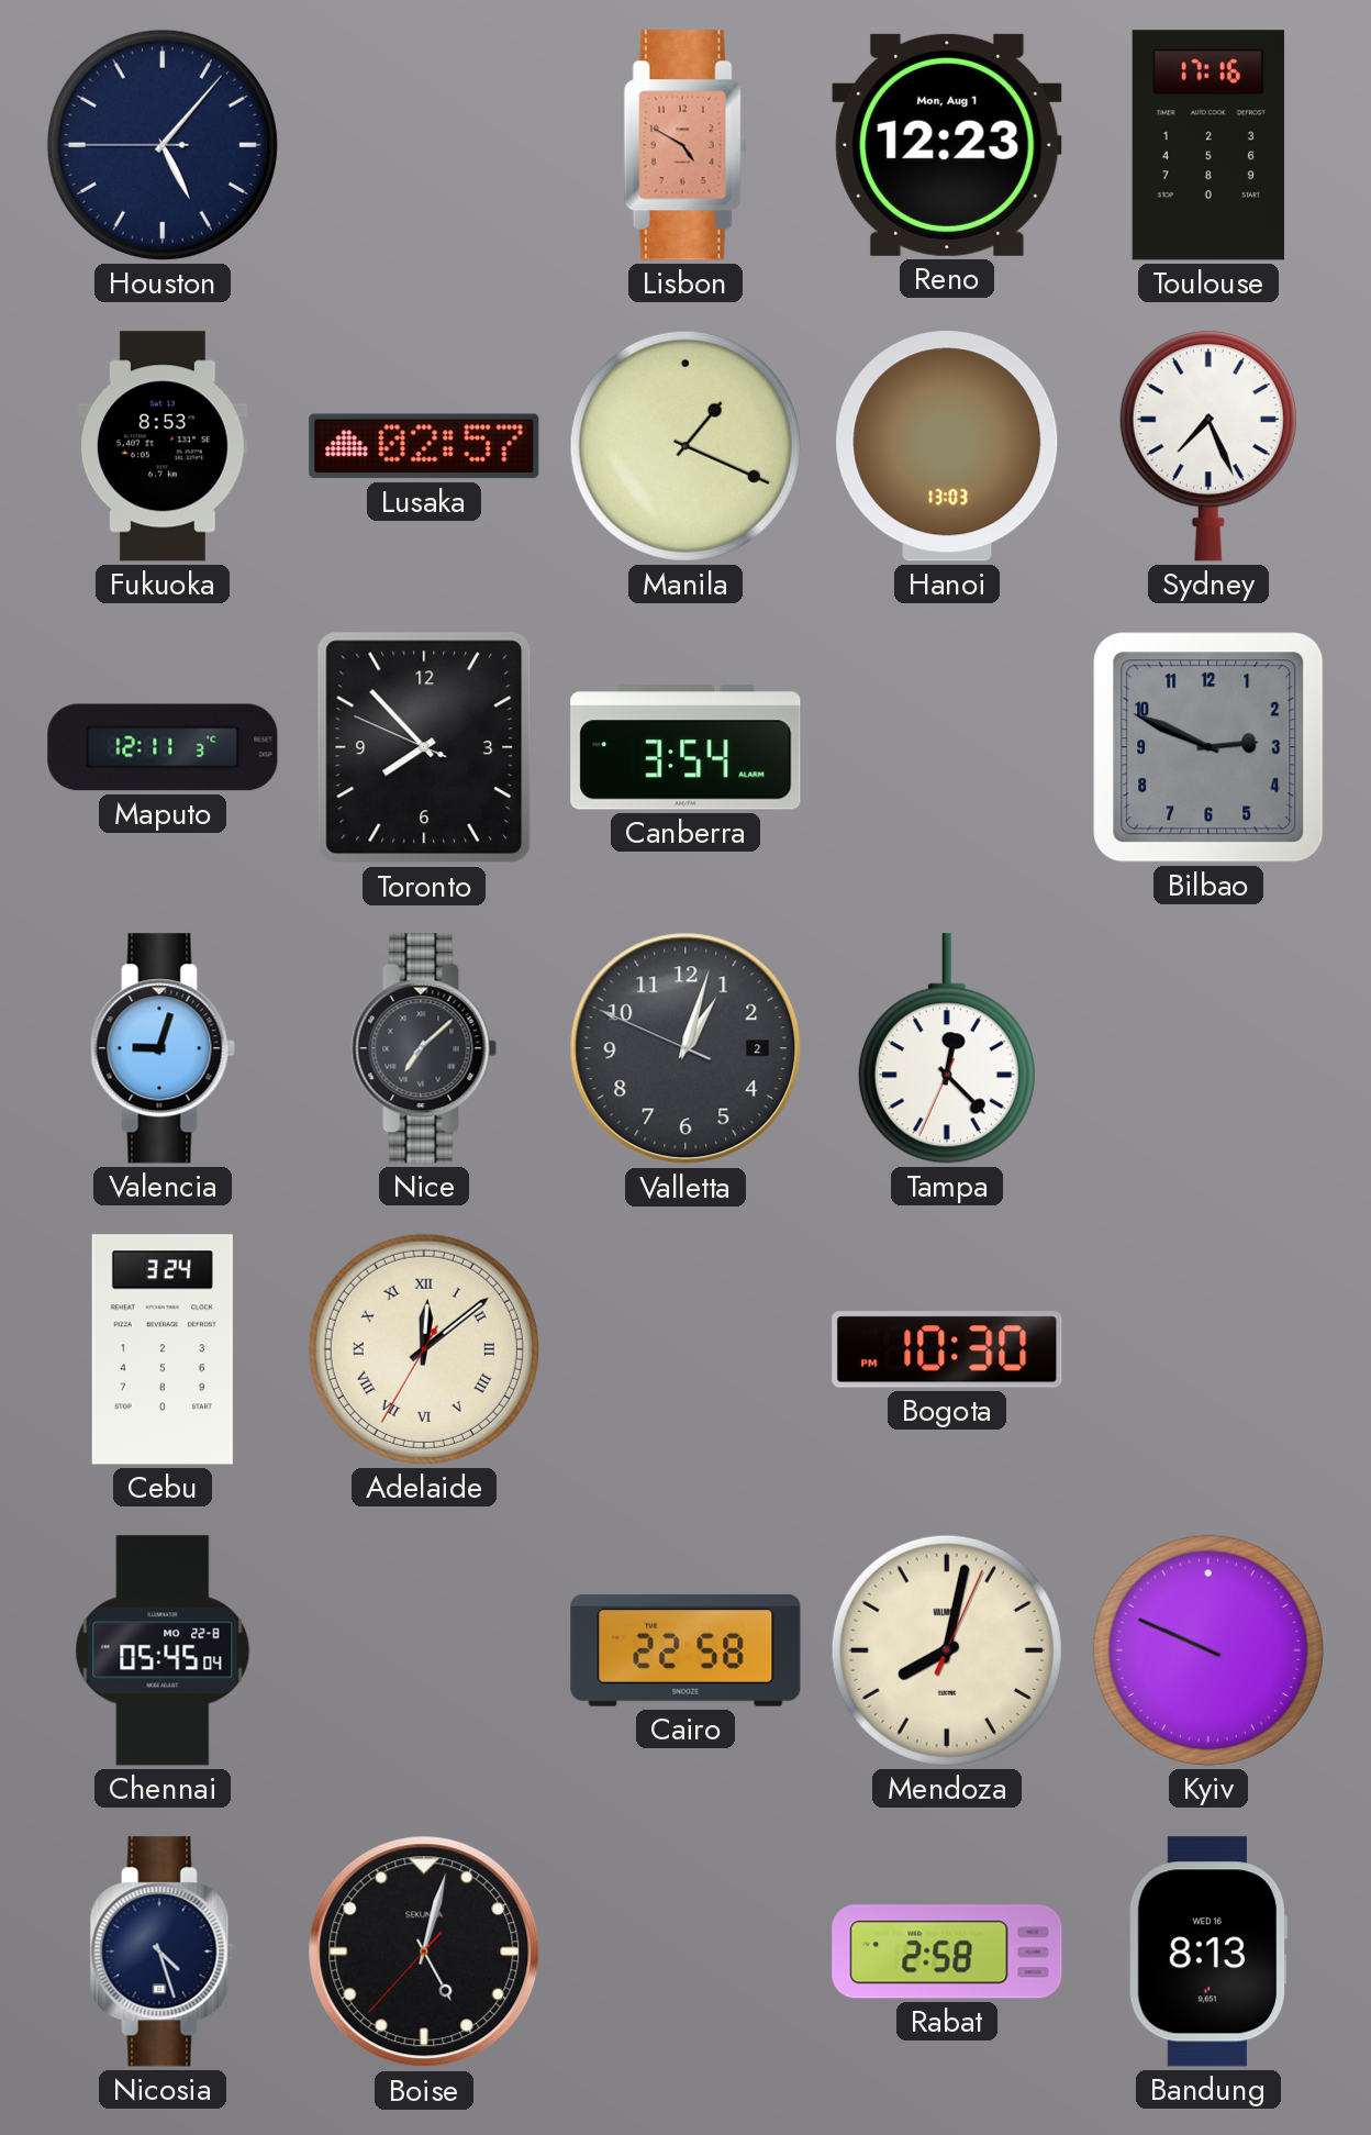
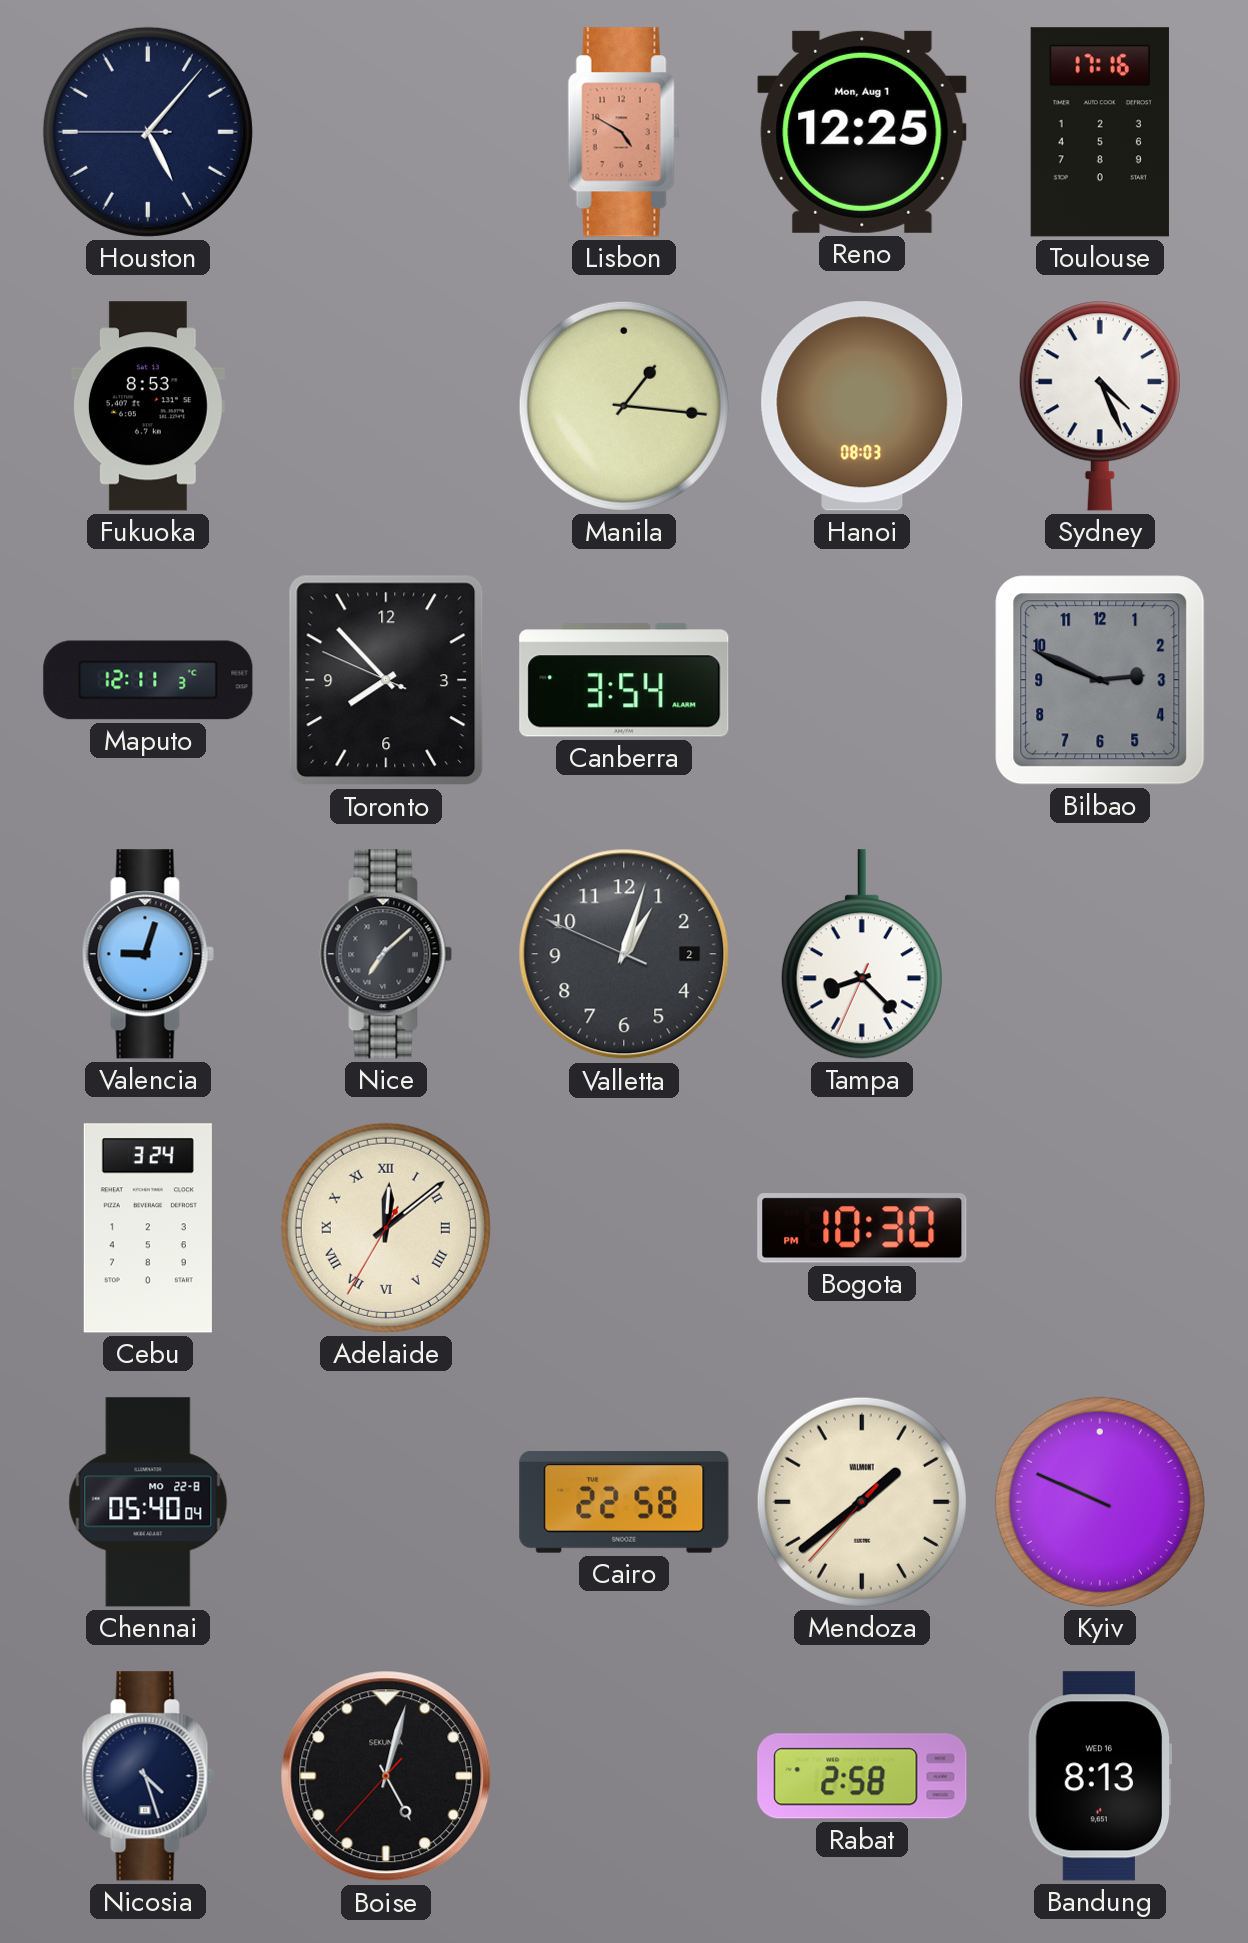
Reno: 12:23 -> 12:25
Lusaka: 02:57 -> none
Manila: 1:19 -> 1:16
Hanoi: 13:03 -> 08:03
Sydney: 7:26 -> 4:26
Tampa: 12:22 -> 8:22
Chennai: 05:45 -> 05:40
Mendoza: 8:02 -> 1:38
